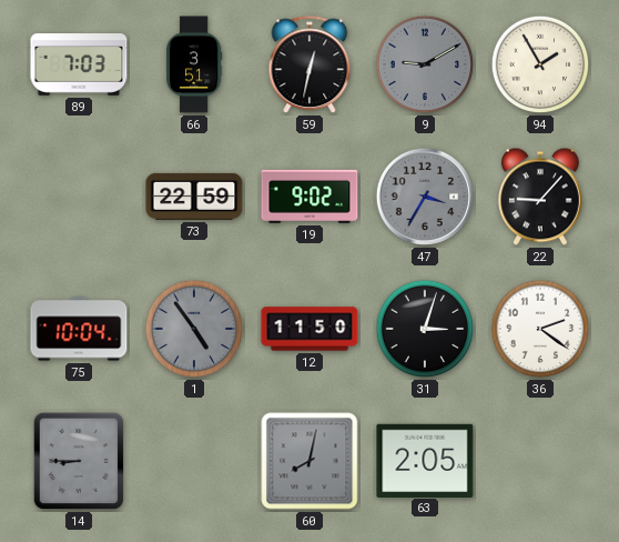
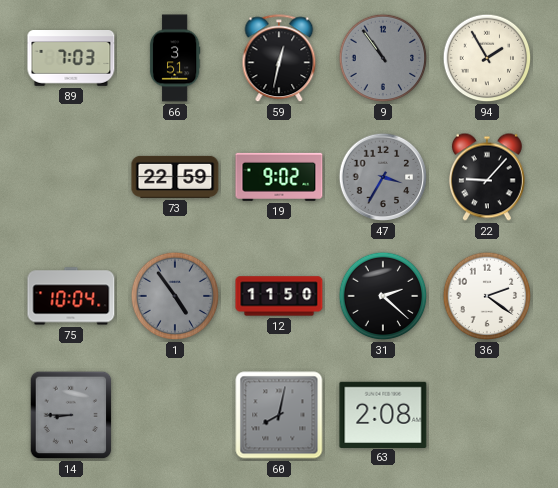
9: 9:10 -> 10:54
31: 3:03 -> 2:22
63: 2:05 -> 2:08
